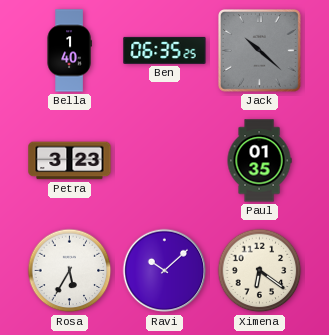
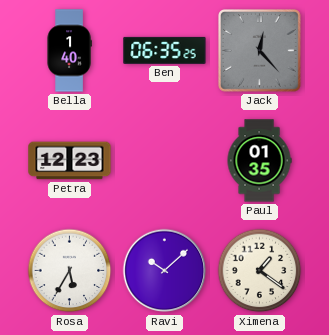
Jack: 10:22 -> 12:23
Petra: 3:23 -> 12:23
Ximena: 6:21 -> 1:21
